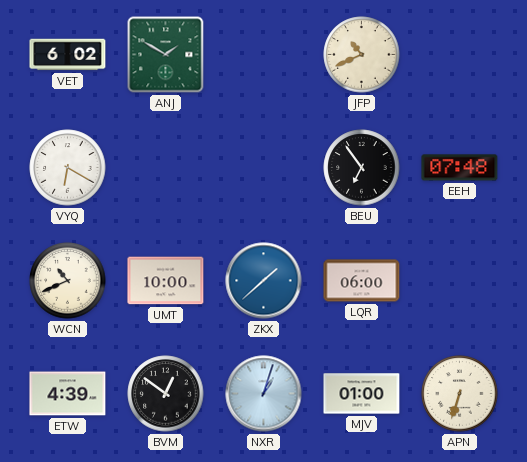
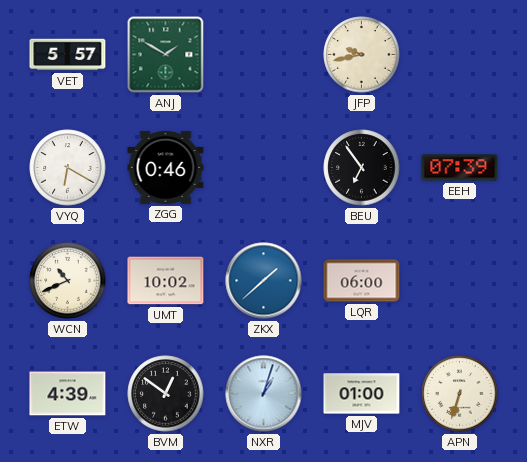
VET: 6:02 -> 5:57
JFP: 10:41 -> 9:43
ZGG: none -> 0:46
EEH: 07:48 -> 07:39
UMT: 10:00 -> 10:02
